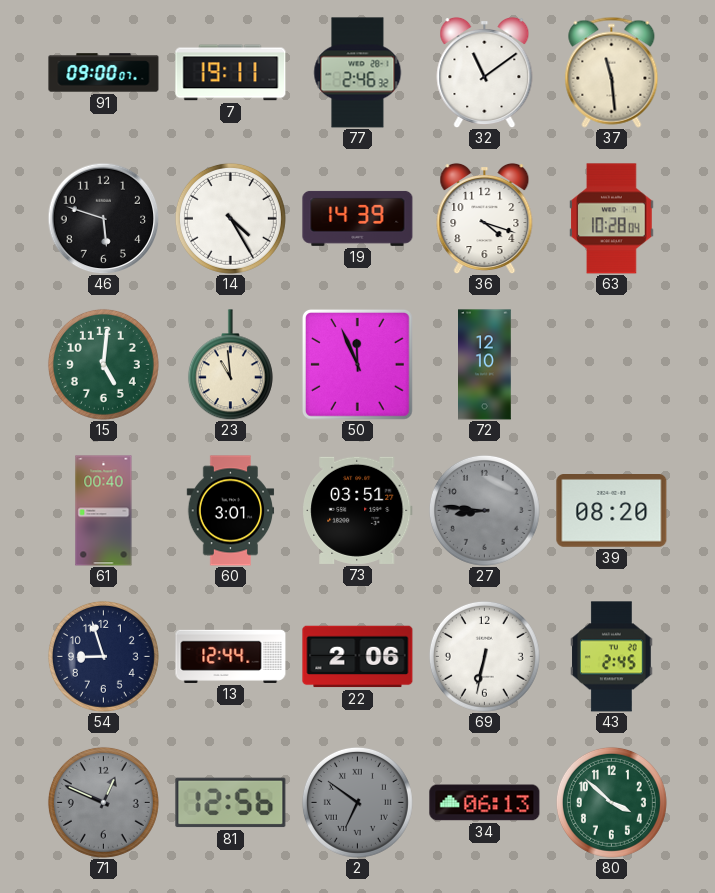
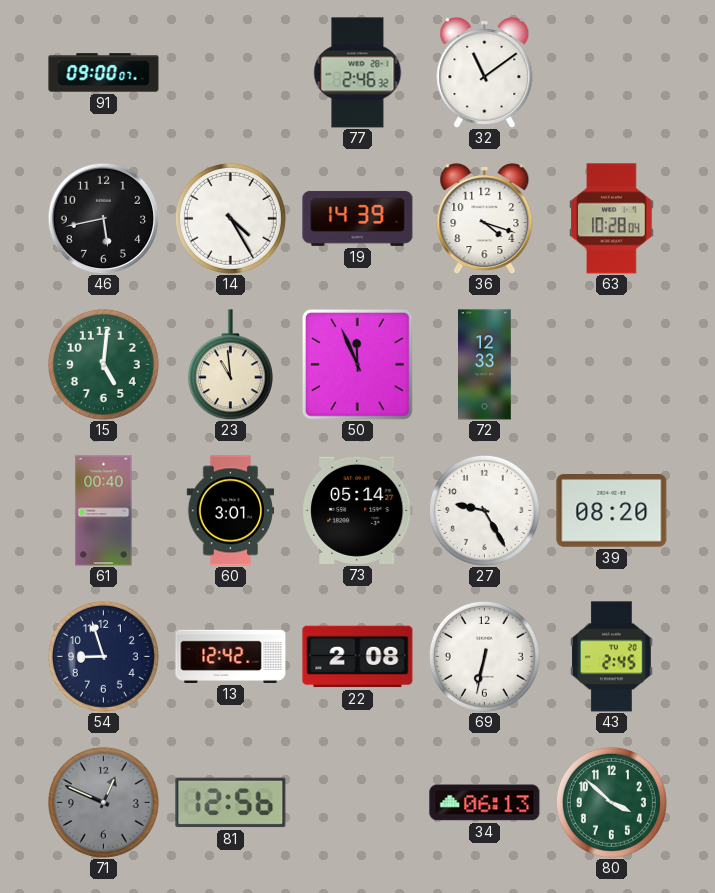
7: 19:11 -> none
37: 11:29 -> none
46: 5:48 -> 5:43
72: 12:10 -> 12:33
73: 03:51 -> 05:14
27: 8:46 -> 9:25
27 dial: grey -> white
13: 12:44 -> 12:42
22: 2:06 -> 2:08
2: 6:51 -> none
